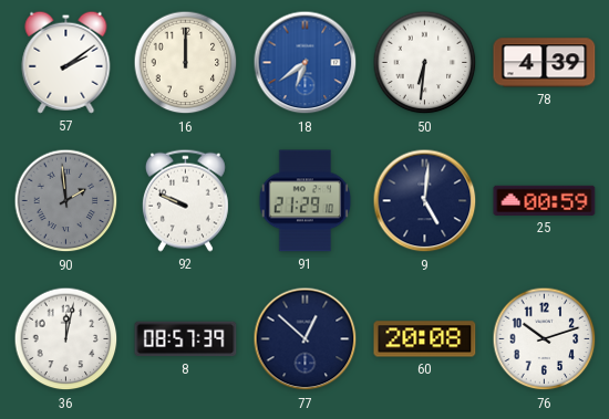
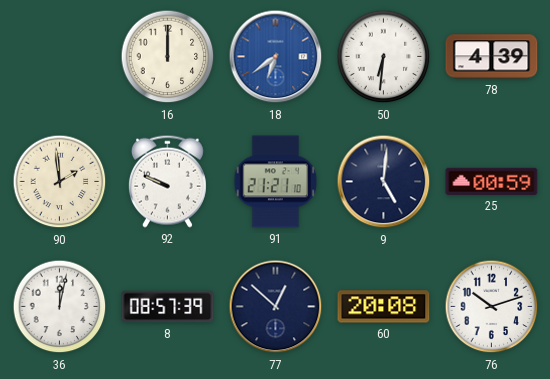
57: 2:09 -> none
90 dial: grey -> cream
91: 21:29 -> 21:21
